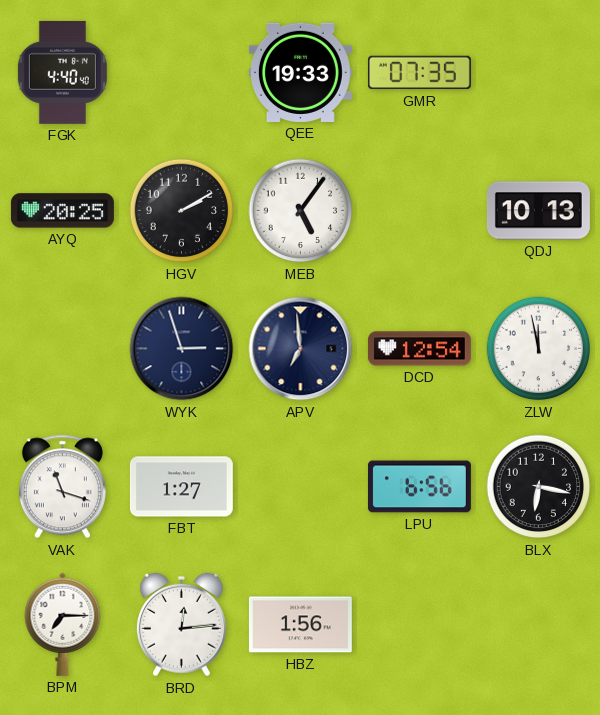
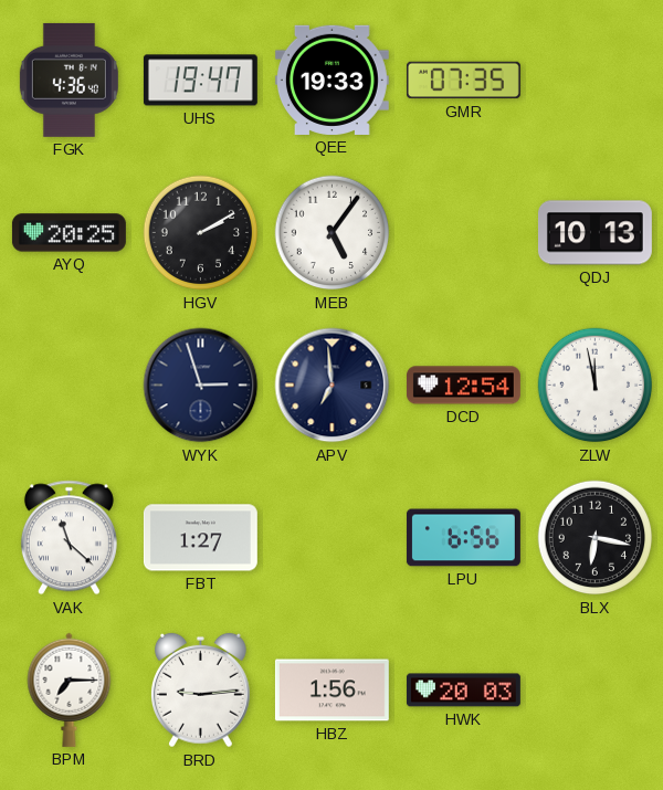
FGK: 4:40 -> 4:36
UHS: none -> 19:47
VAK: 11:18 -> 11:22
BRD: 12:14 -> 9:14
HWK: none -> 20:03
